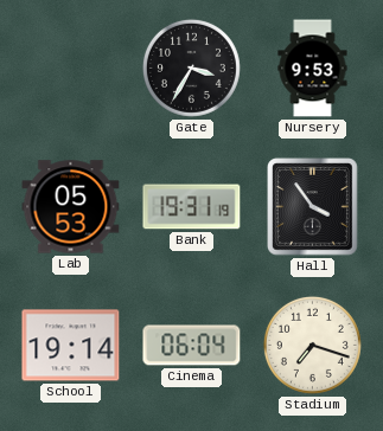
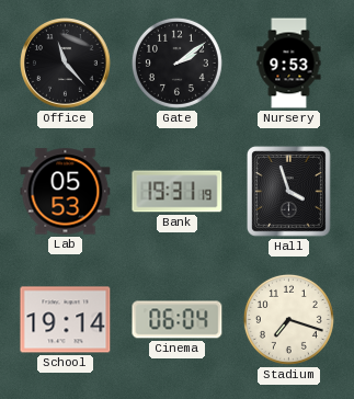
Office: none -> 11:23
Gate: 3:35 -> 2:09
Hall: 3:54 -> 3:57
